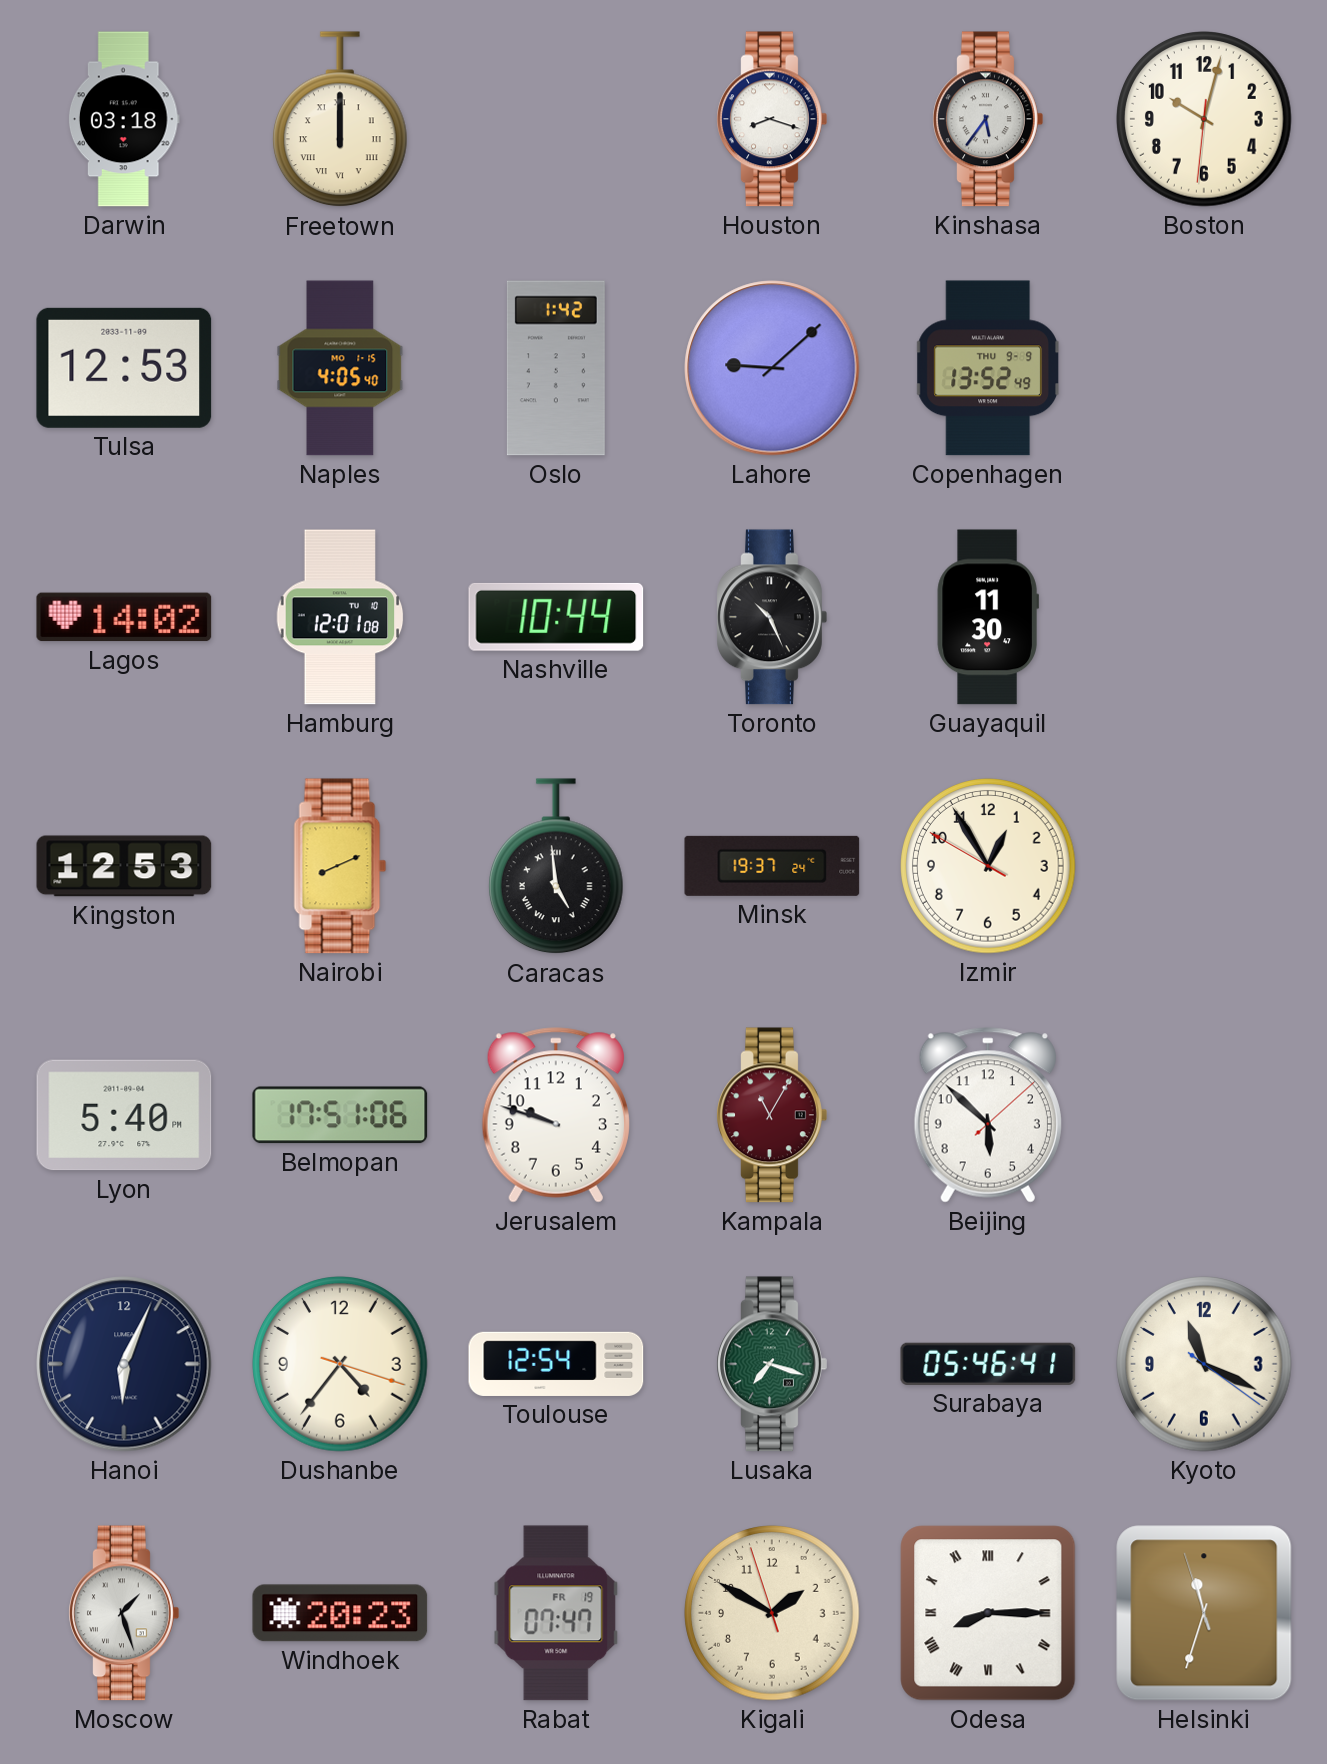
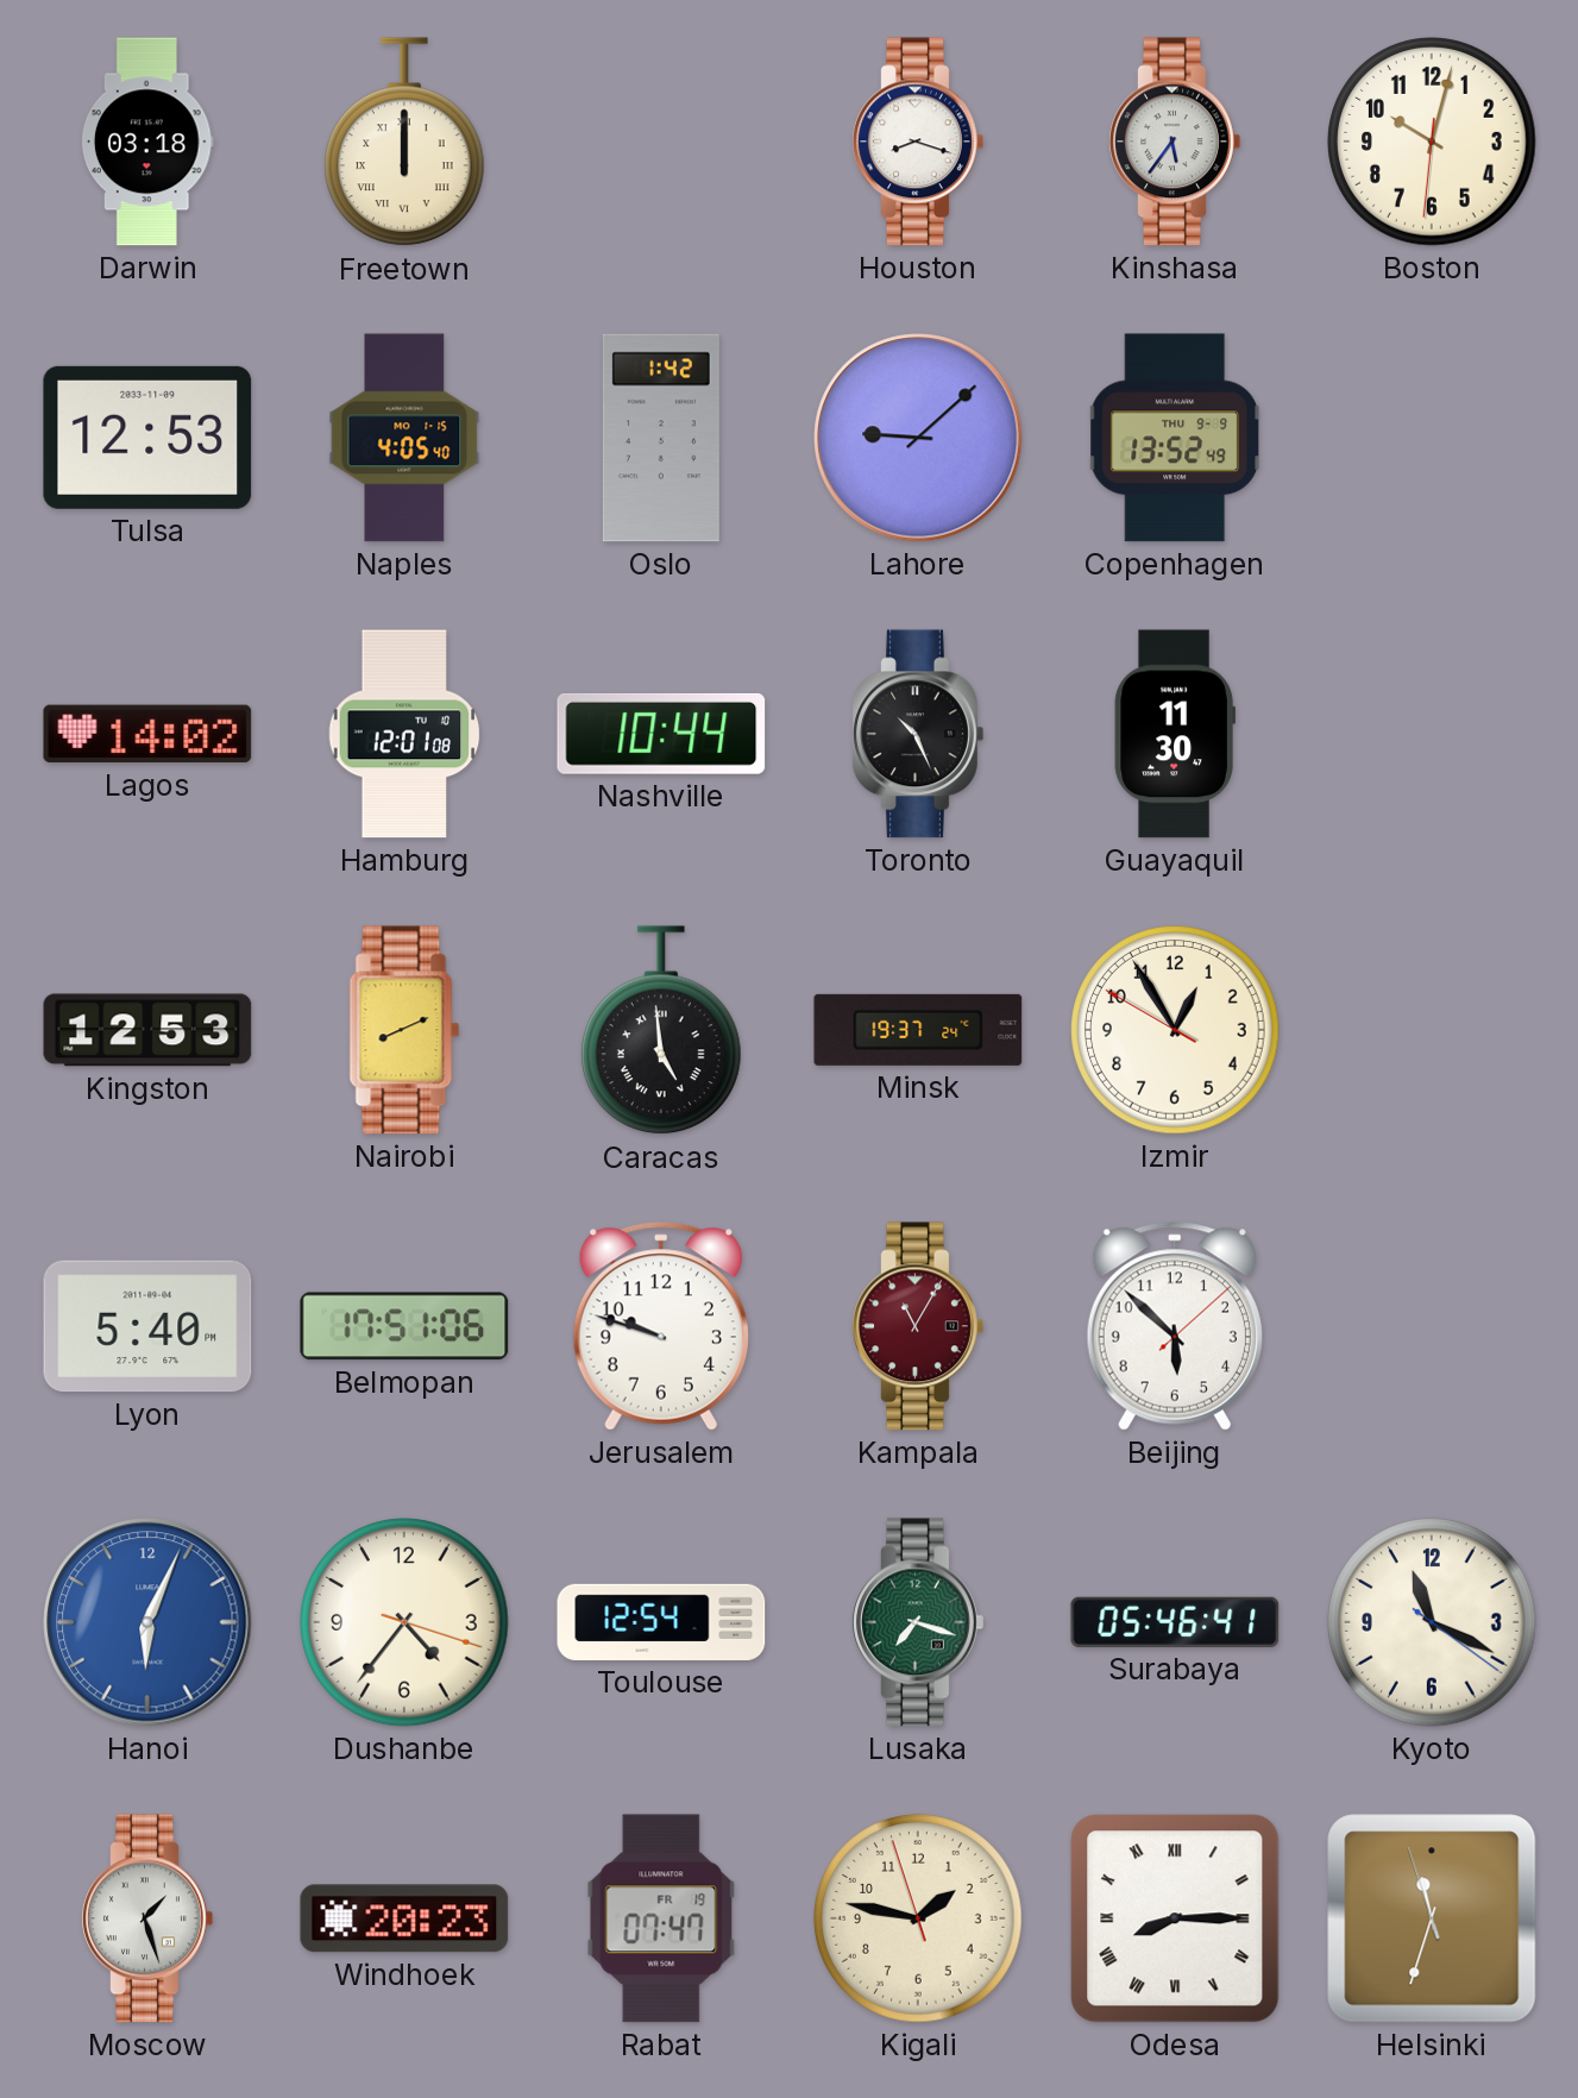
Hanoi dial: navy -> blue
Kigali: 1:49 -> 1:46
